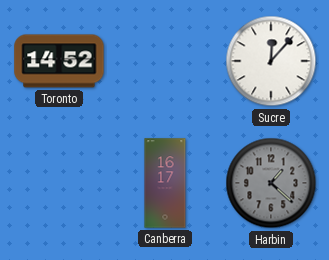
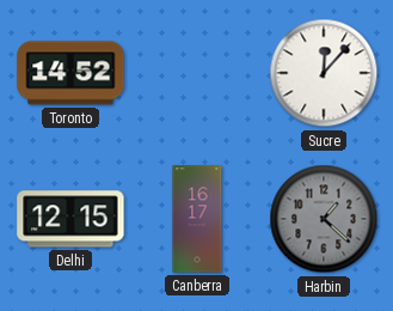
Delhi: none -> 12:15
